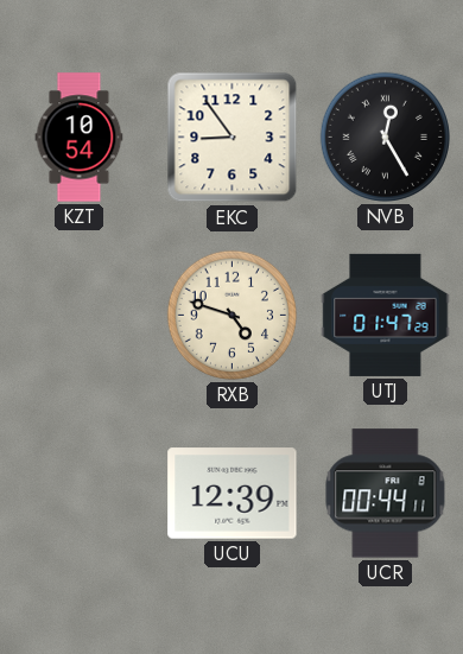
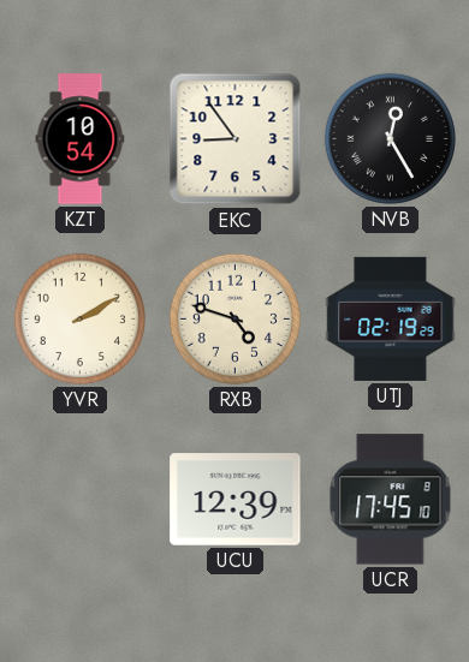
YVR: none -> 2:10
UTJ: 01:47 -> 02:19
UCR: 00:44 -> 17:45
